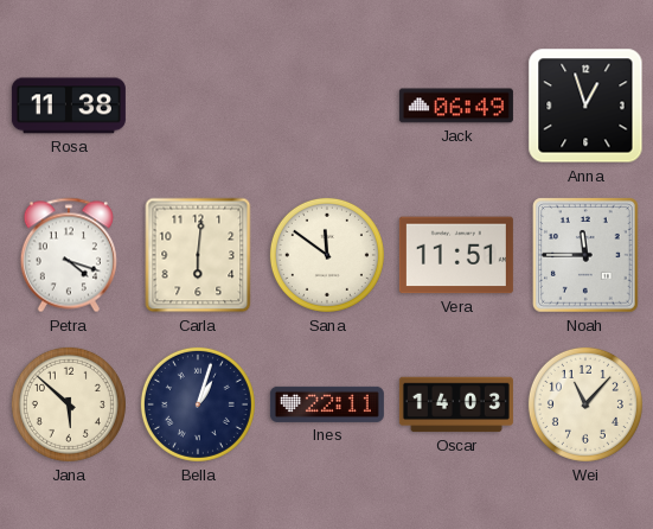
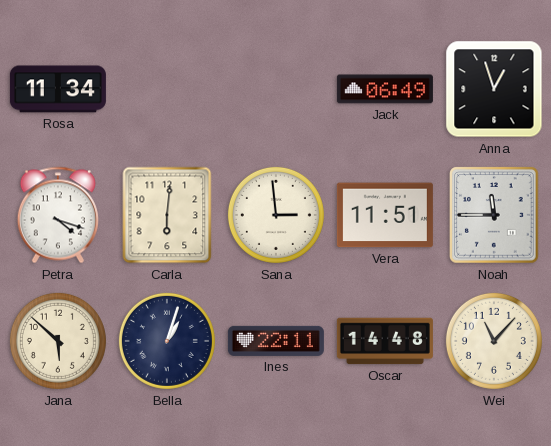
Rosa: 11:38 -> 11:34
Sana: 11:51 -> 2:59
Oscar: 14:03 -> 14:48
